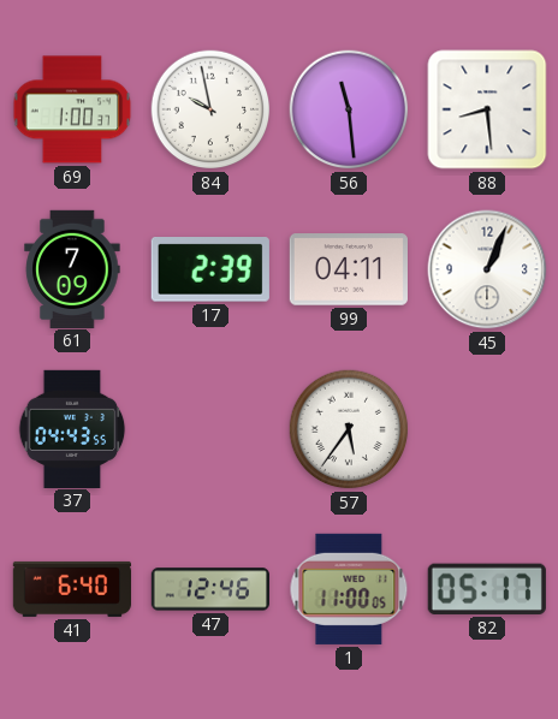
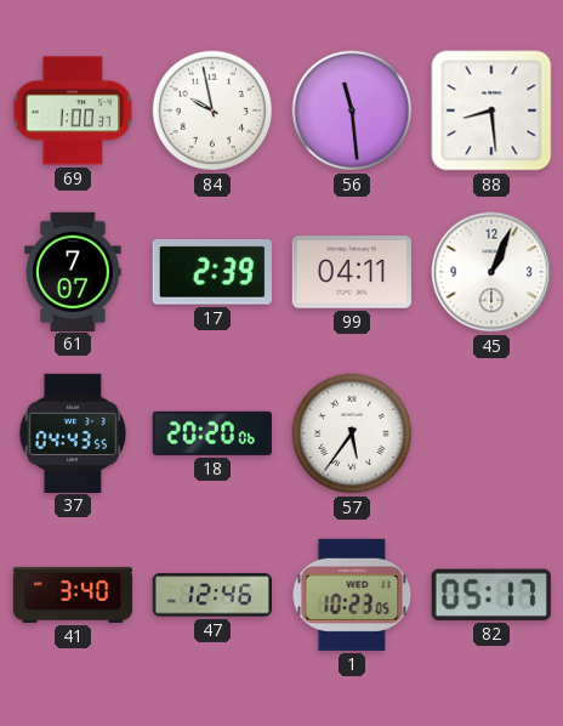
61: 7:09 -> 7:07
18: none -> 20:20
41: 6:40 -> 3:40
1: 11:00 -> 10:23
